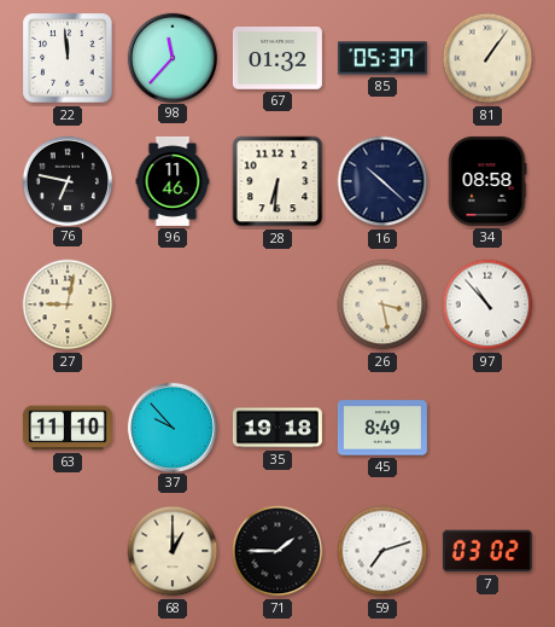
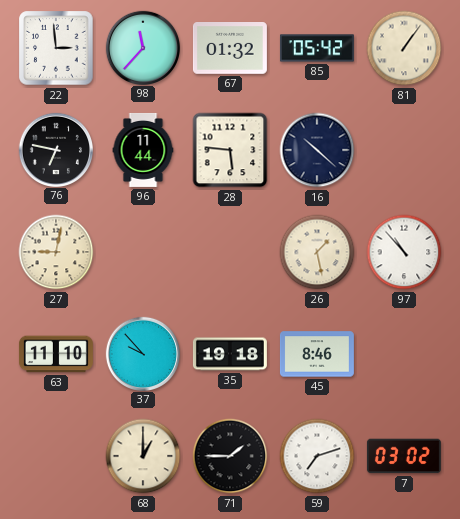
22: 11:59 -> 2:59
85: 05:37 -> 05:42
96: 11:46 -> 11:44
28: 6:31 -> 5:46
34: 08:58 -> none
26: 3:28 -> 1:28
45: 8:49 -> 8:46
